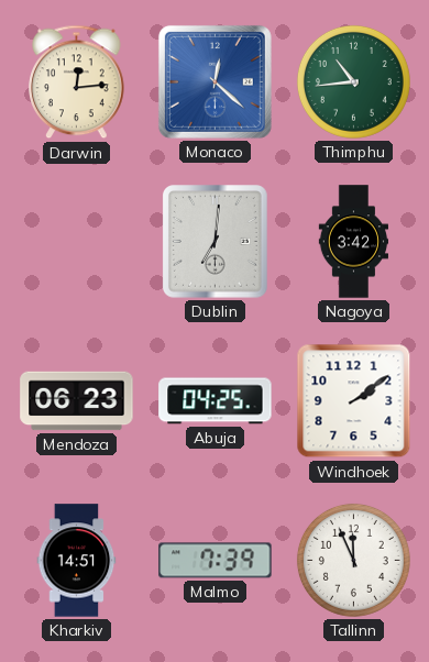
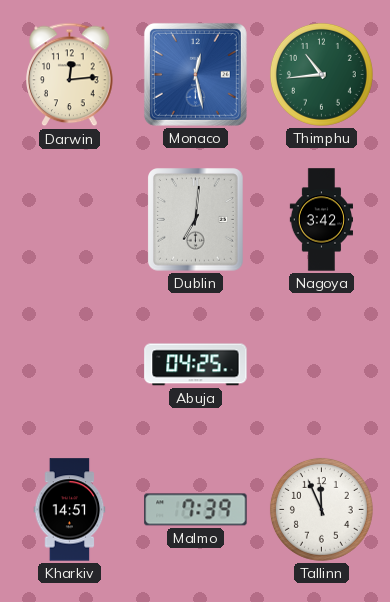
Monaco: 12:22 -> 12:28
Mendoza: 06:23 -> none
Windhoek: 2:09 -> none
